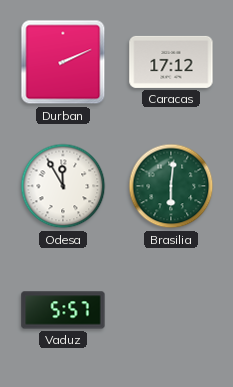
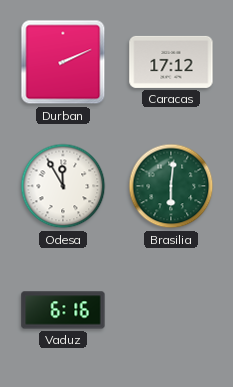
Vaduz: 5:57 -> 6:16
